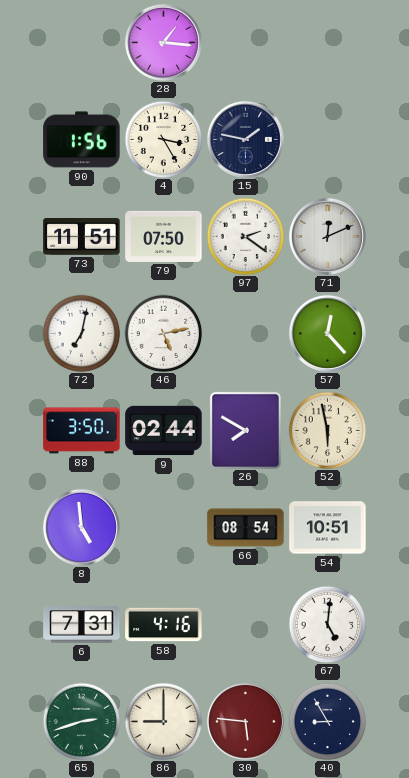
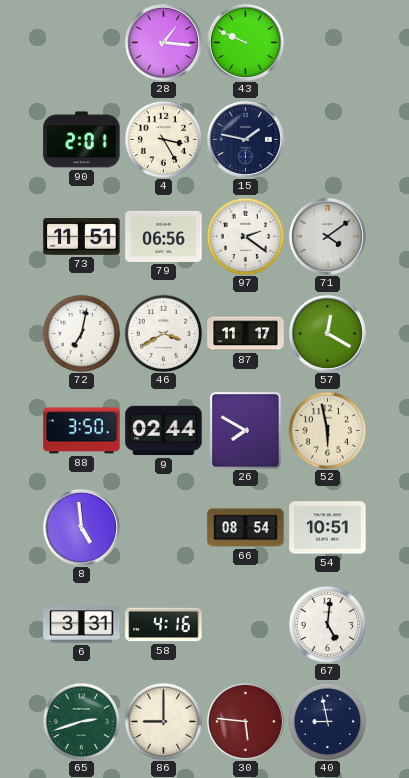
43: none -> 9:49
90: 1:56 -> 2:01
79: 07:50 -> 06:56
71: 12:11 -> 4:09
46: 5:13 -> 3:40
87: none -> 11:17
57: 12:23 -> 12:20
6: 7:31 -> 3:31
40: 8:55 -> 8:58
